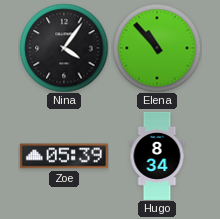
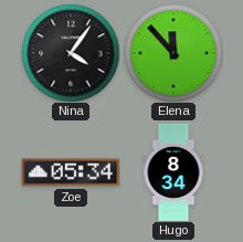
Elena: 10:53 -> 11:53
Zoe: 05:39 -> 05:34
